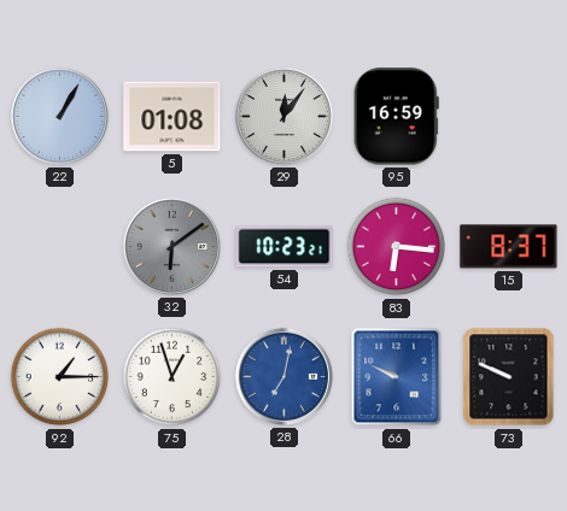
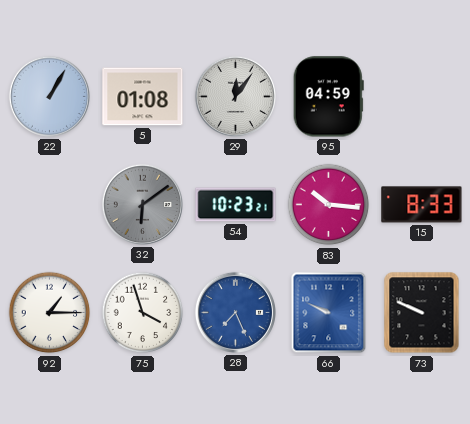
95: 16:59 -> 04:59
83: 6:16 -> 10:16
15: 8:37 -> 8:33
75: 12:57 -> 3:57
28: 7:02 -> 7:26
